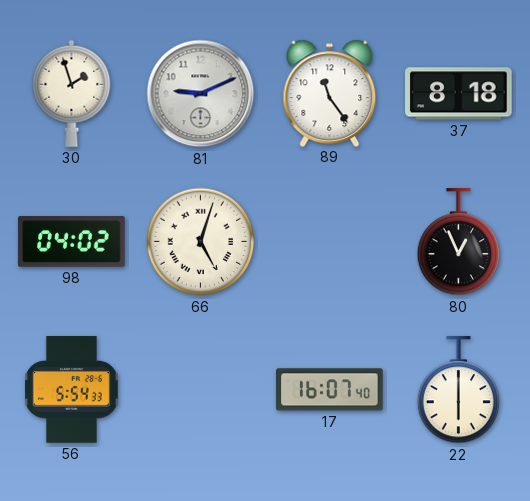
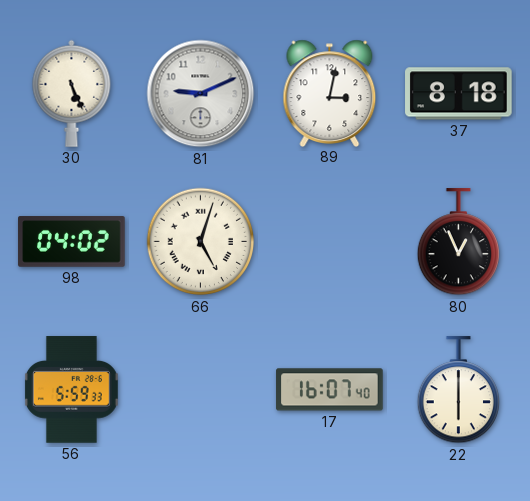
30: 1:57 -> 5:26
89: 11:24 -> 3:02
56: 5:54 -> 5:59
